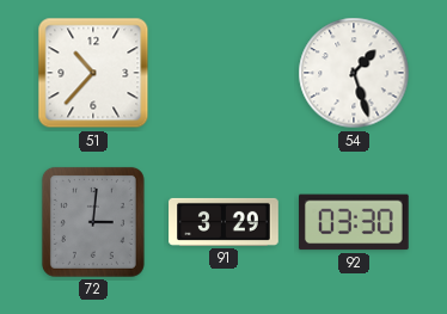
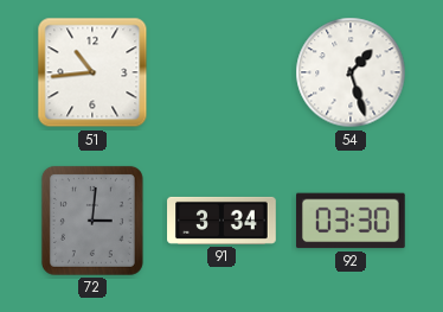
51: 10:37 -> 10:44
91: 3:29 -> 3:34
